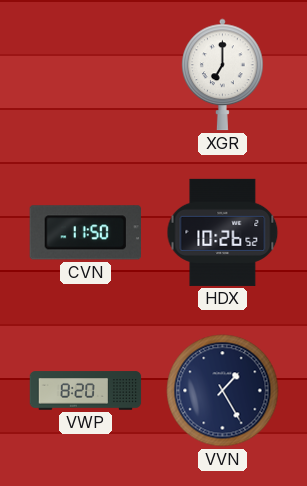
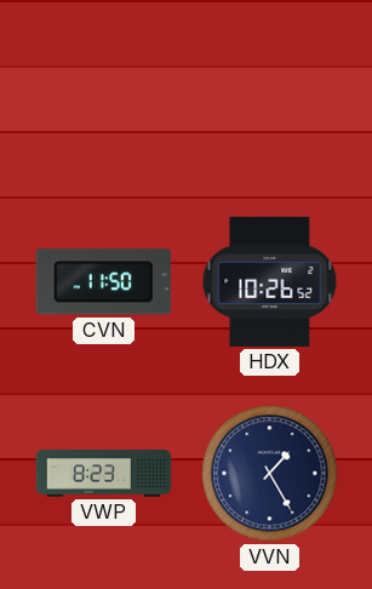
XGR: 7:00 -> none
VWP: 8:20 -> 8:23
